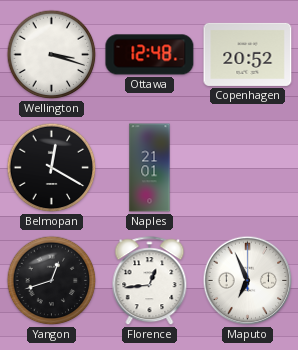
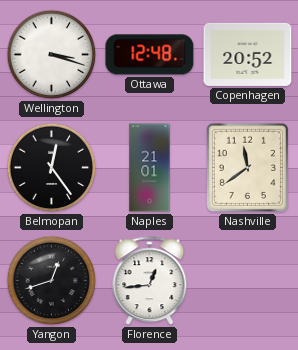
Belmopan: 12:20 -> 12:24
Nashville: none -> 11:39
Maputo: 6:56 -> none
